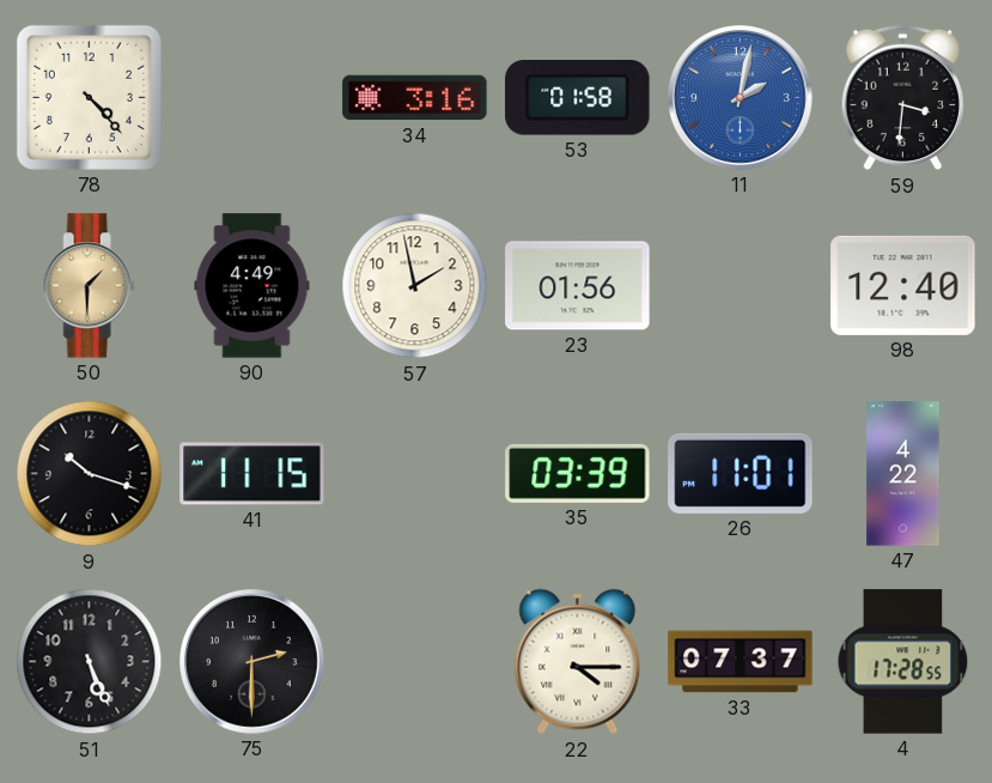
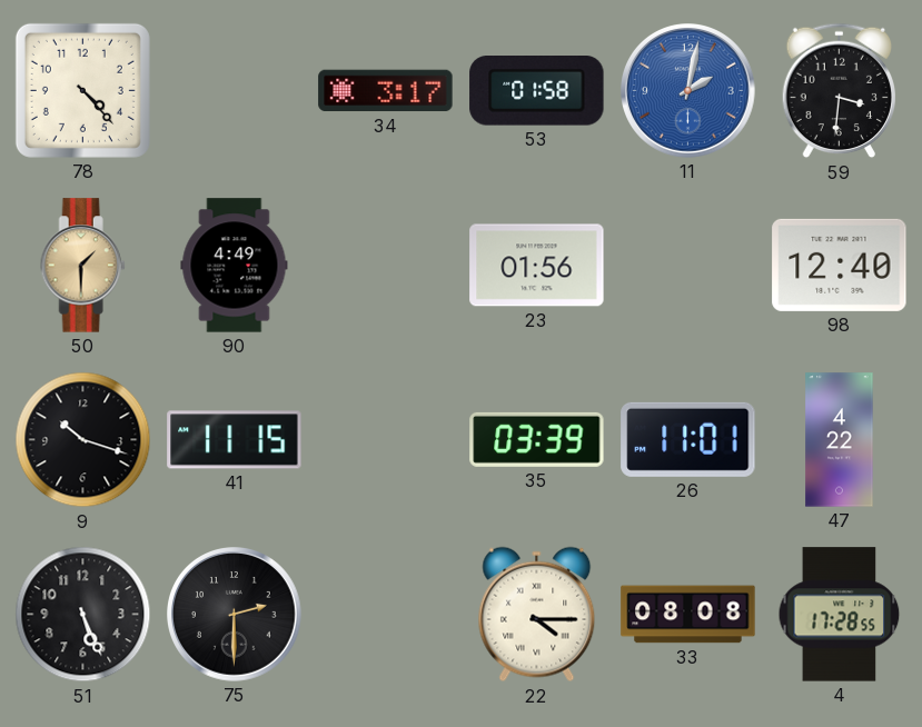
34: 3:16 -> 3:17
57: 1:58 -> none
33: 07:37 -> 08:08
